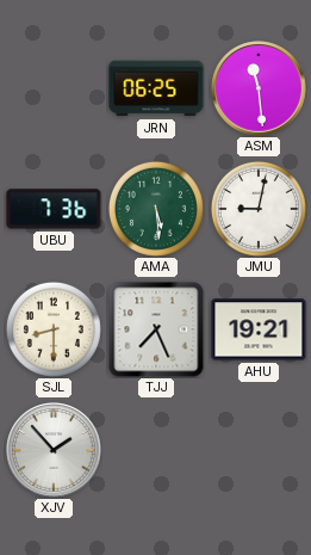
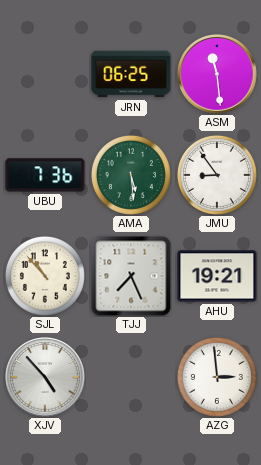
JMU: 9:02 -> 8:54
SJL: 8:30 -> 10:53
XJV: 1:53 -> 4:53
AZG: none -> 2:59
